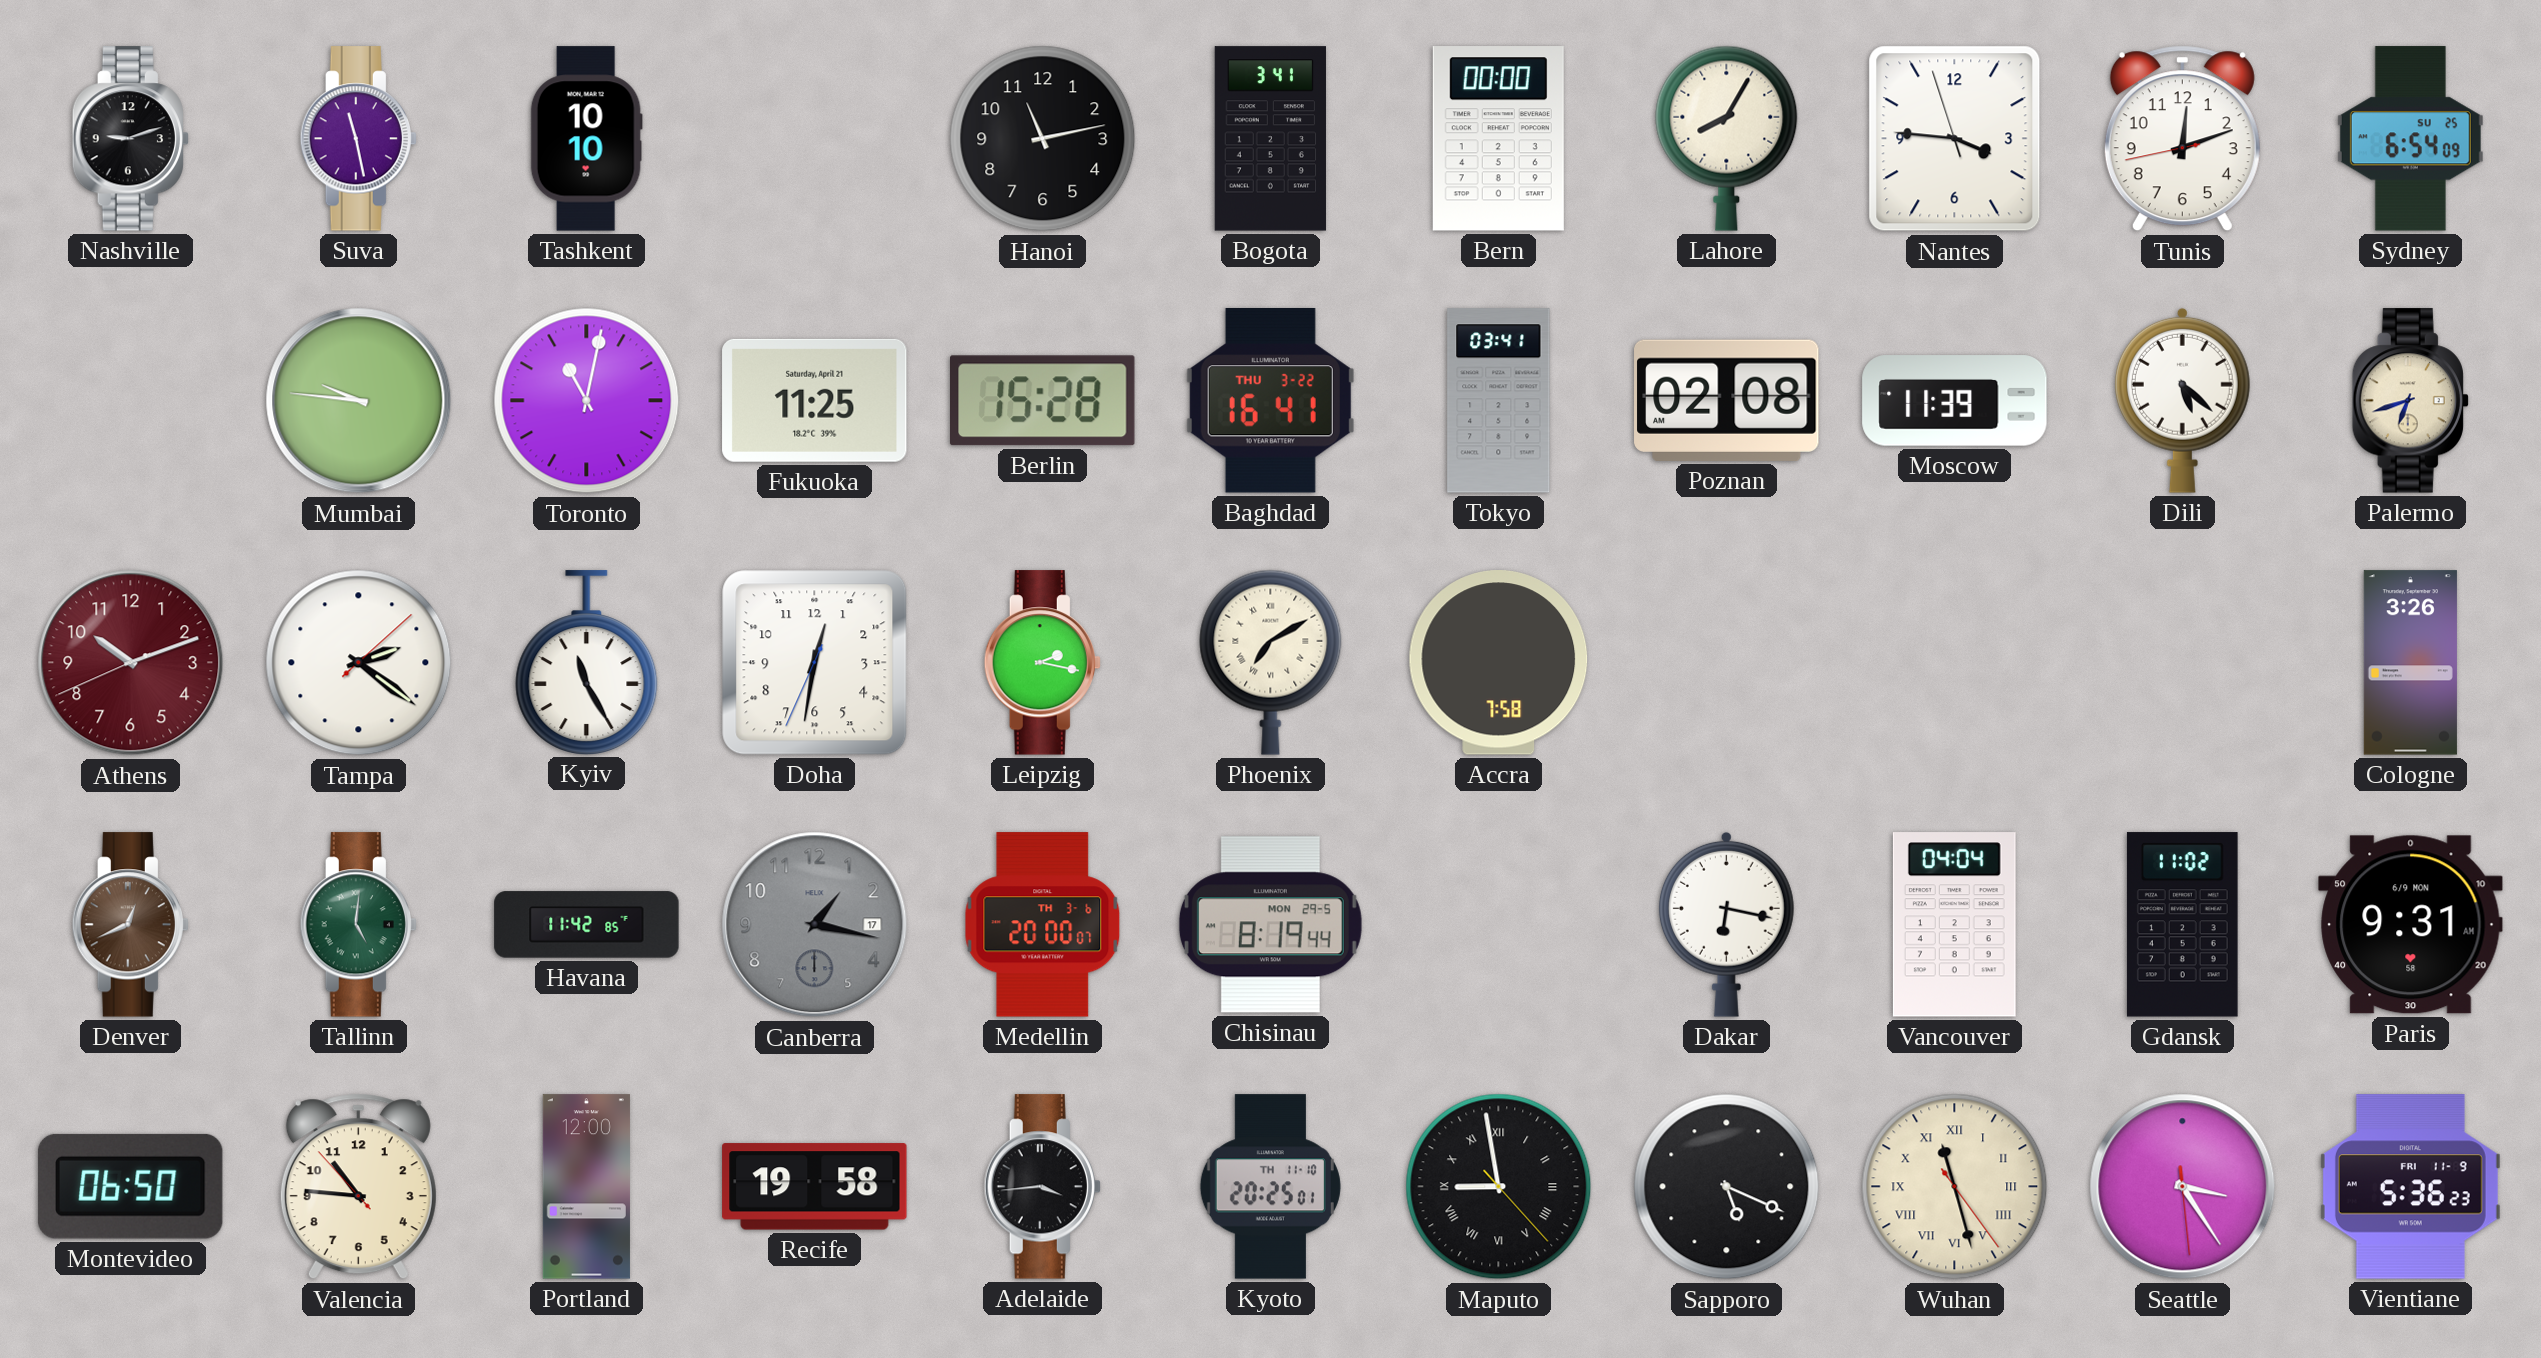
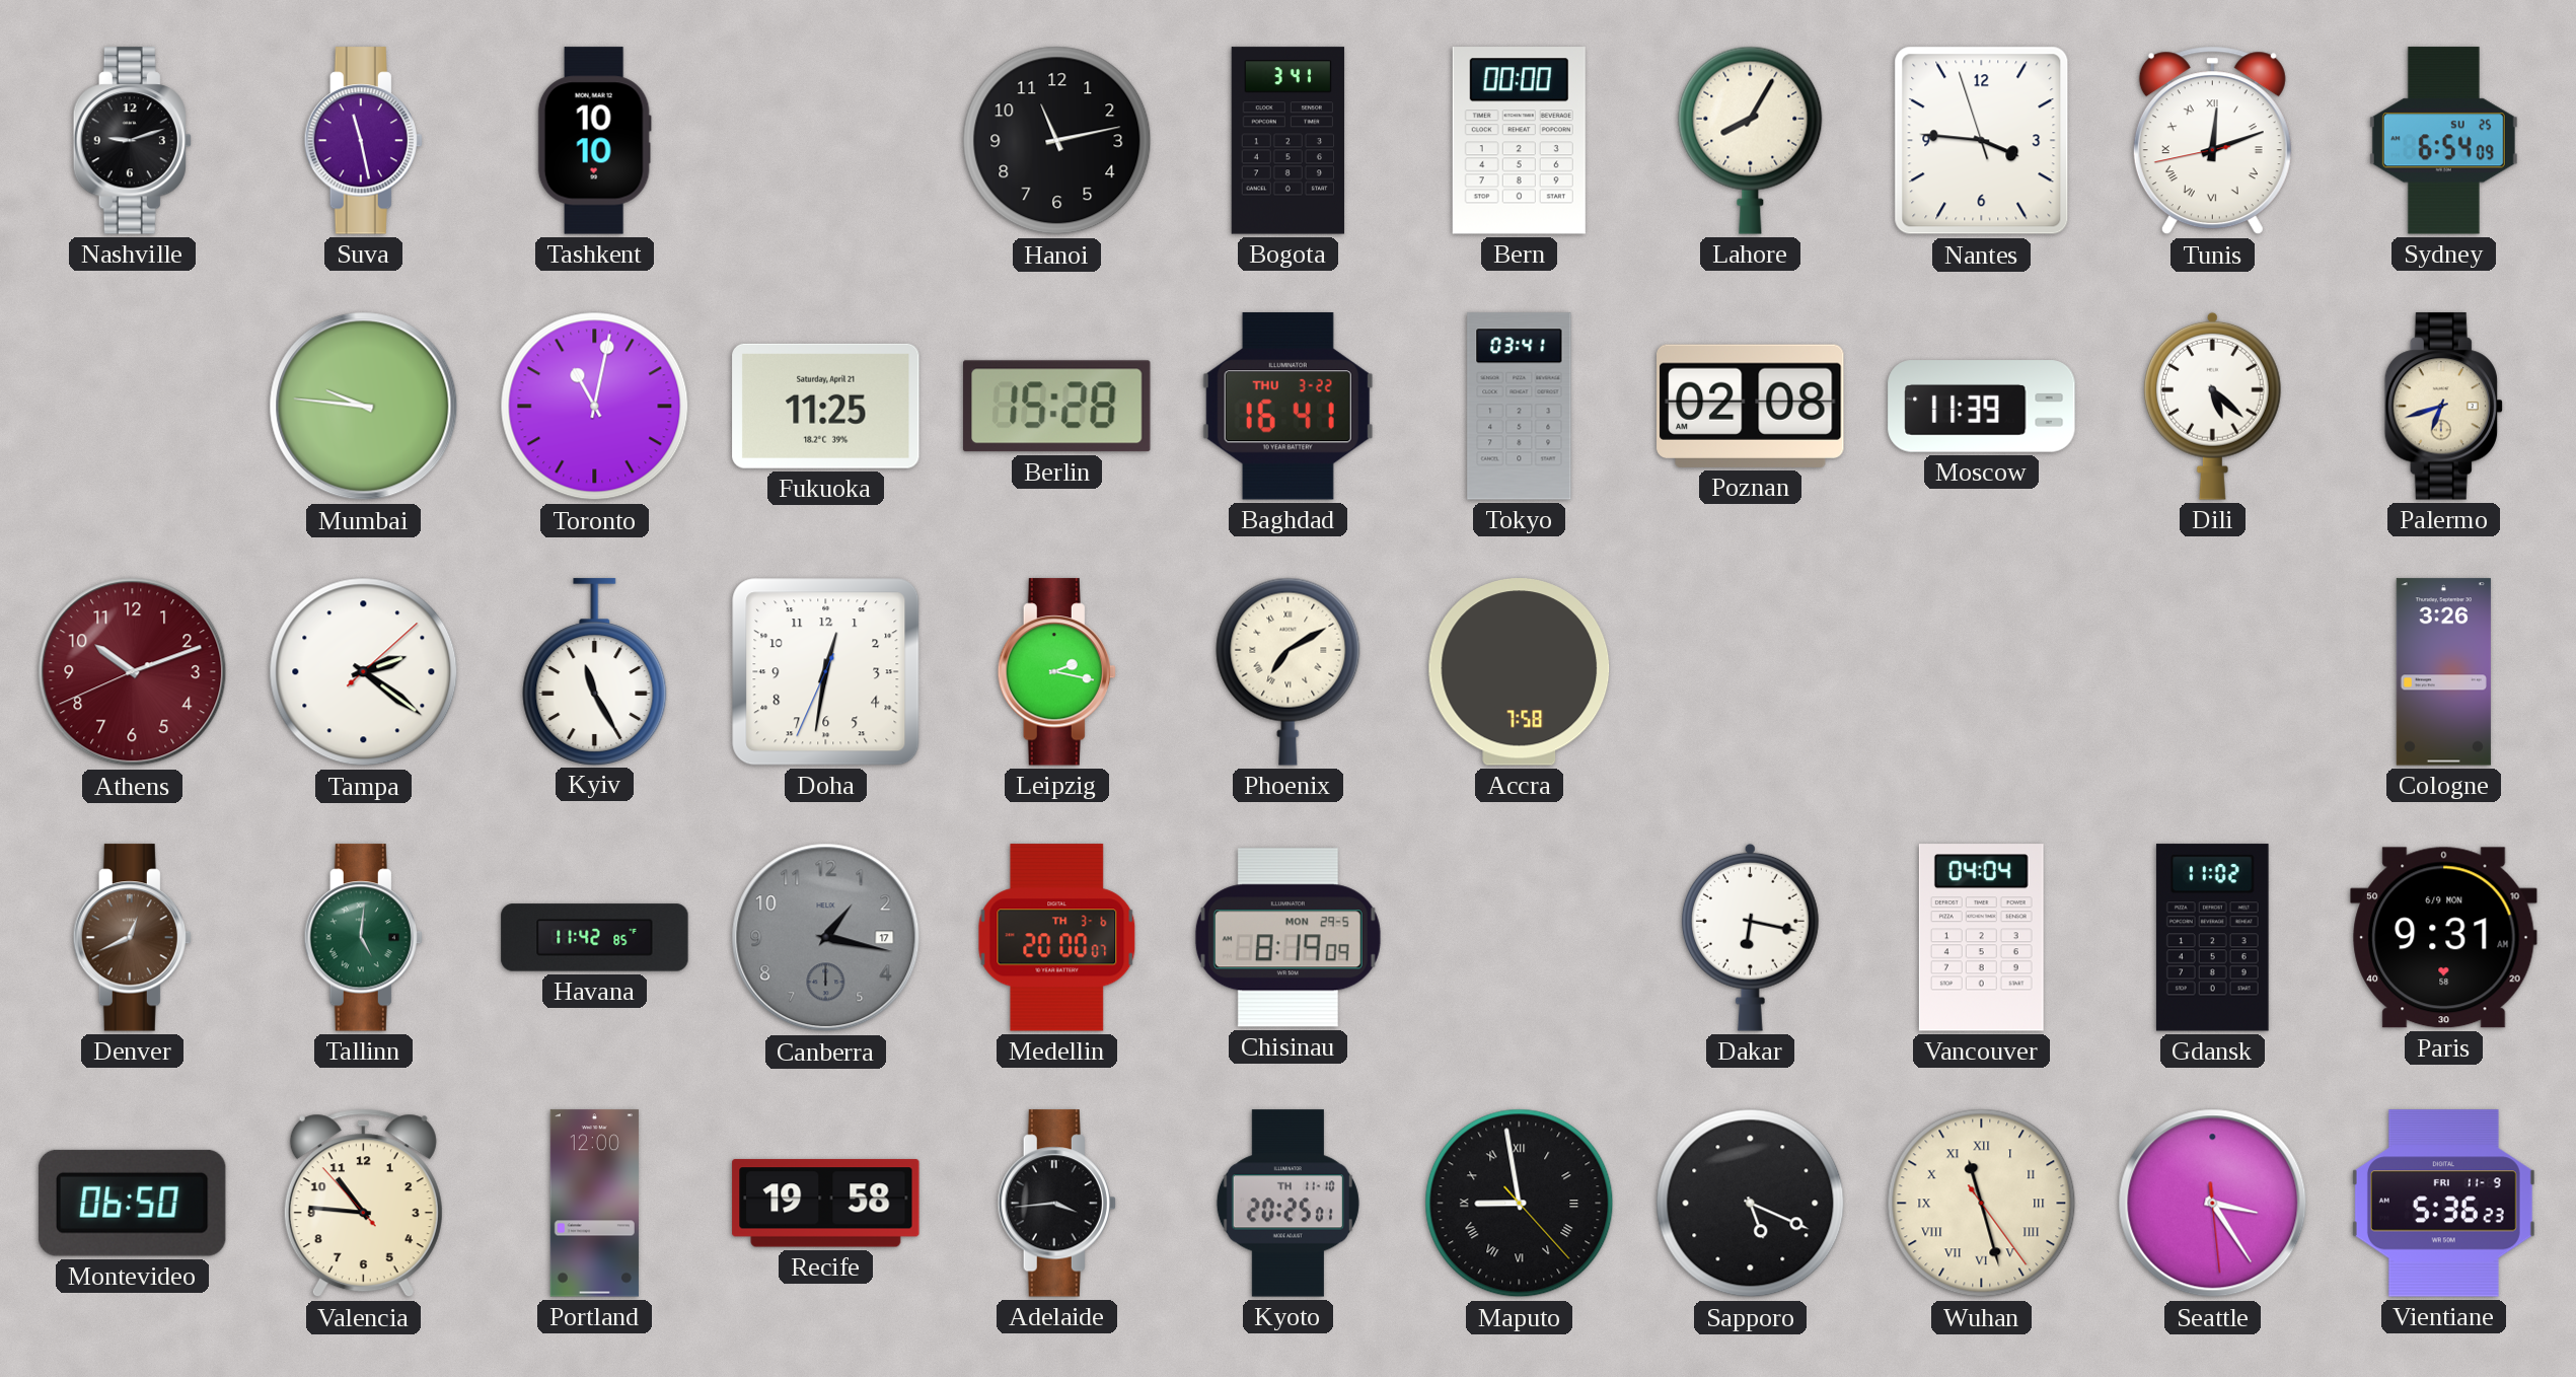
Tunis numerals: Arabic -> Roman
Chisinau: 8:19:44 -> 8:19:09
